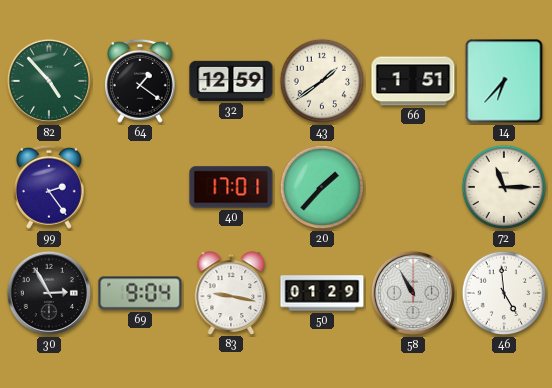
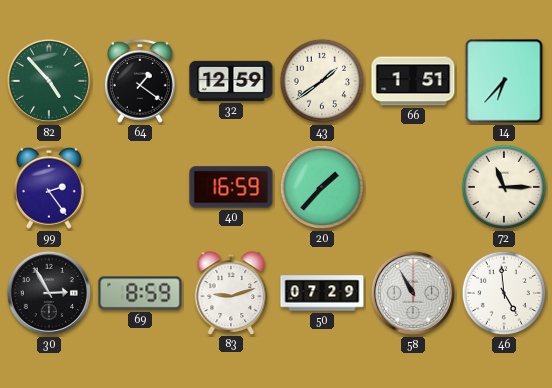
40: 17:01 -> 16:59
69: 9:04 -> 8:59
83: 9:17 -> 9:12
50: 01:29 -> 07:29
